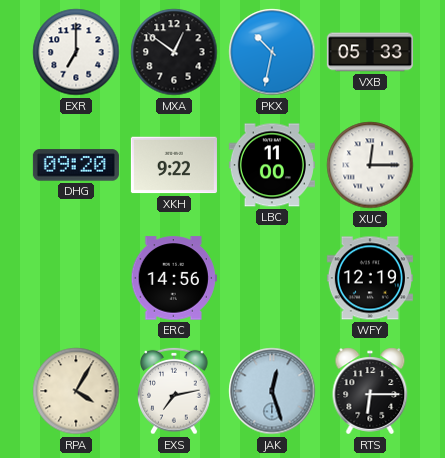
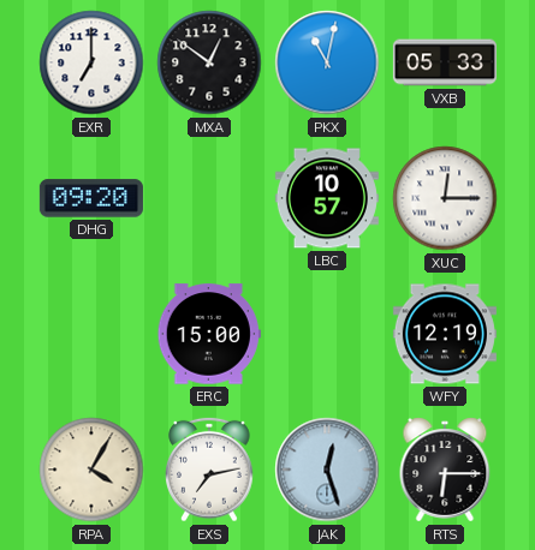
PKX: 10:32 -> 11:02
XKH: 9:22 -> none
LBC: 11:00 -> 10:57
ERC: 14:56 -> 15:00
